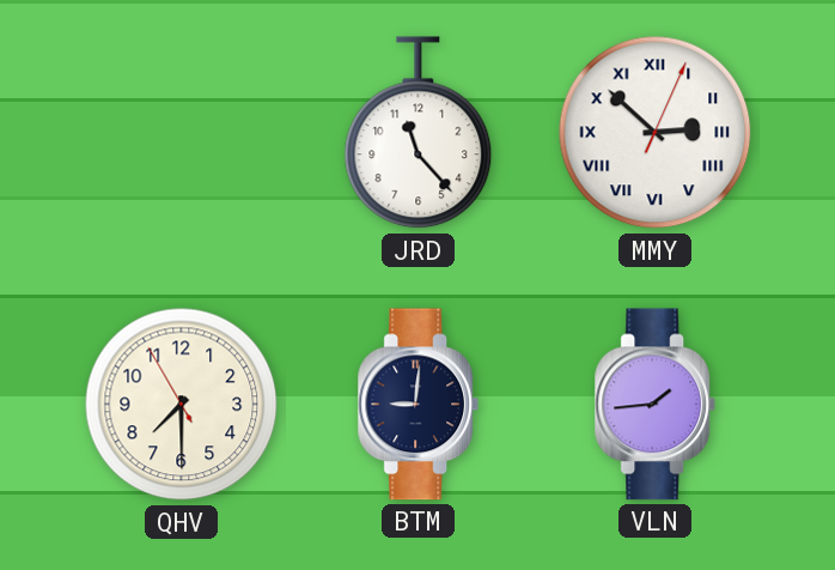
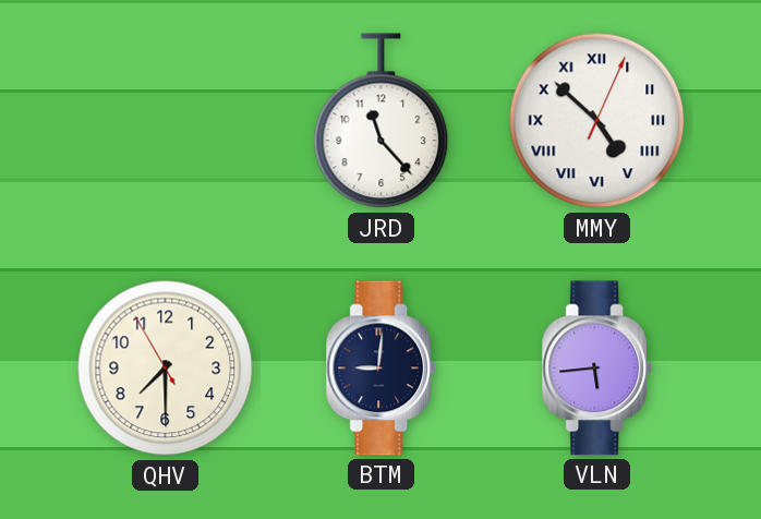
MMY: 2:52 -> 4:52
VLN: 1:44 -> 5:44
